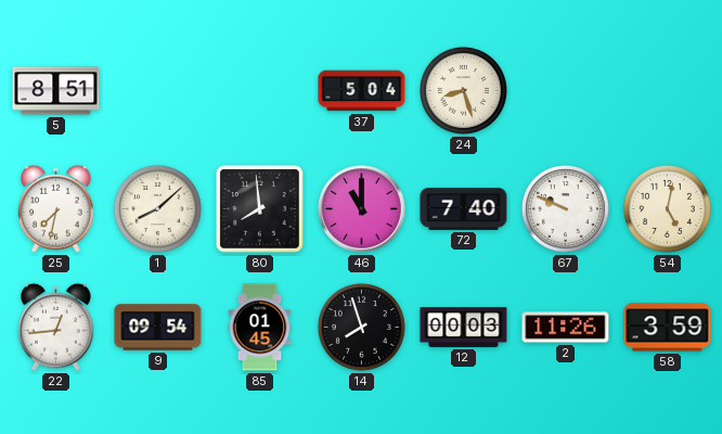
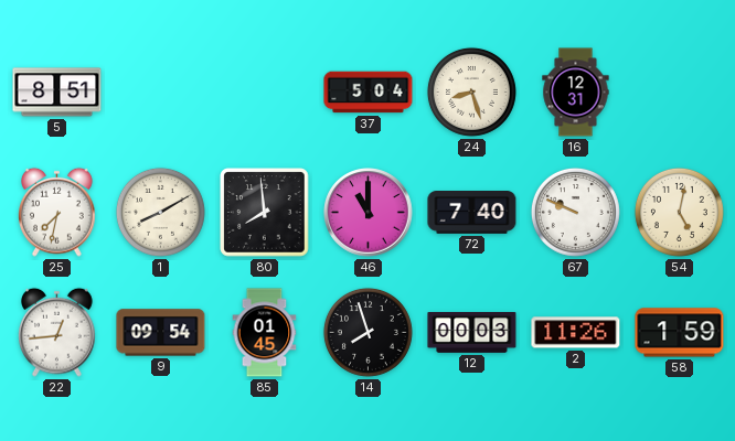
16: none -> 12:31
1: 8:08 -> 8:10
58: 3:59 -> 1:59
